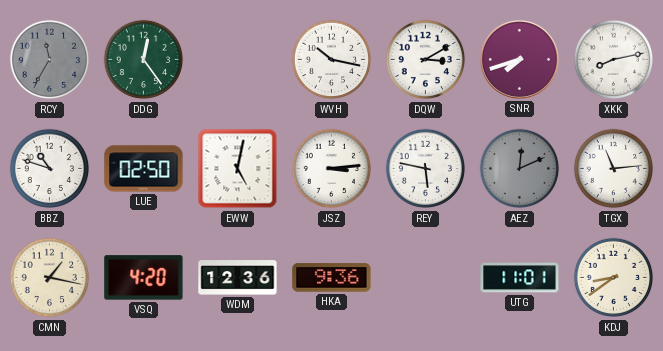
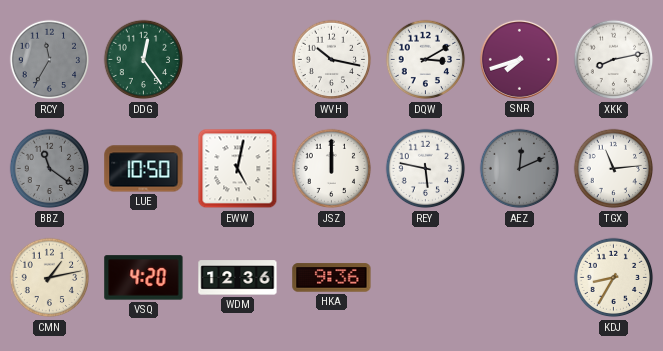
BBZ: 10:48 -> 11:21
BBZ dial: white -> grey
LUE: 02:50 -> 10:50
JSZ: 3:14 -> 12:00
CMN: 1:17 -> 1:13
UTG: 11:01 -> none
KDJ: 8:39 -> 8:35
